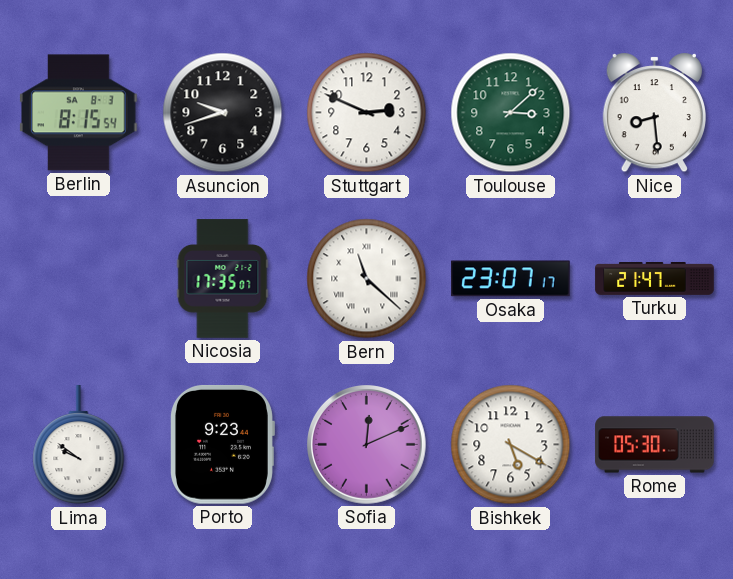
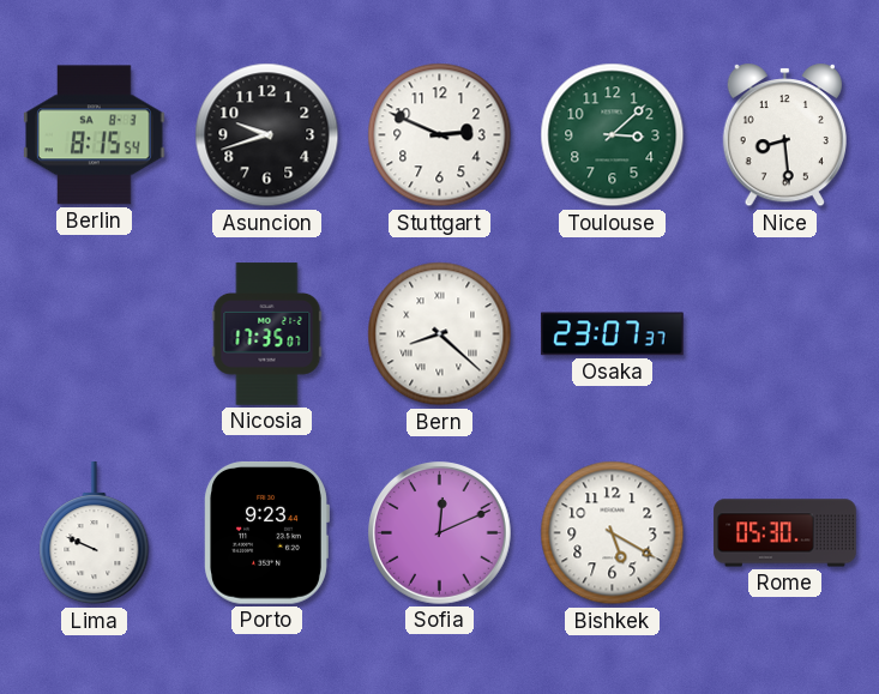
Bern: 11:22 -> 8:22
Osaka: 23:07:17 -> 23:07:37
Turku: 21:47 -> none
Lima: 9:51 -> 9:49
